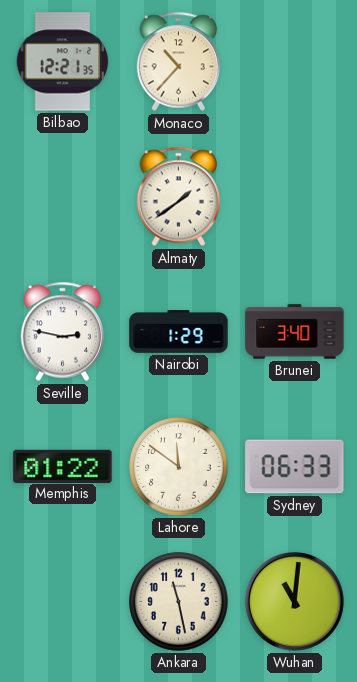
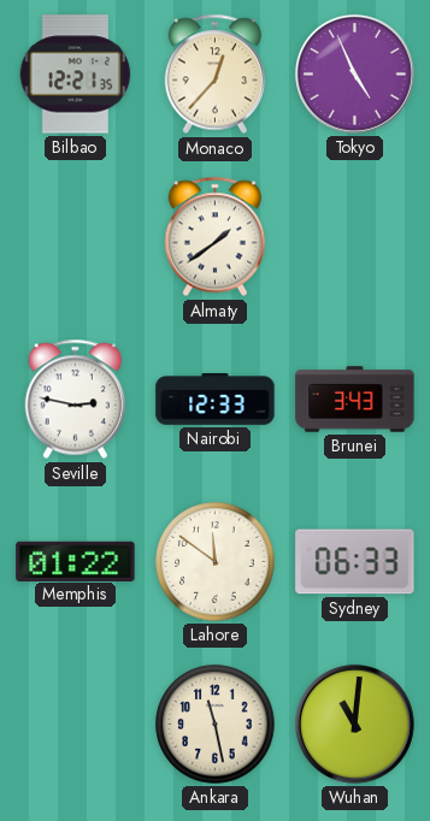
Monaco: 10:37 -> 12:37
Tokyo: none -> 4:56
Nairobi: 1:29 -> 12:33
Brunei: 3:40 -> 3:43
